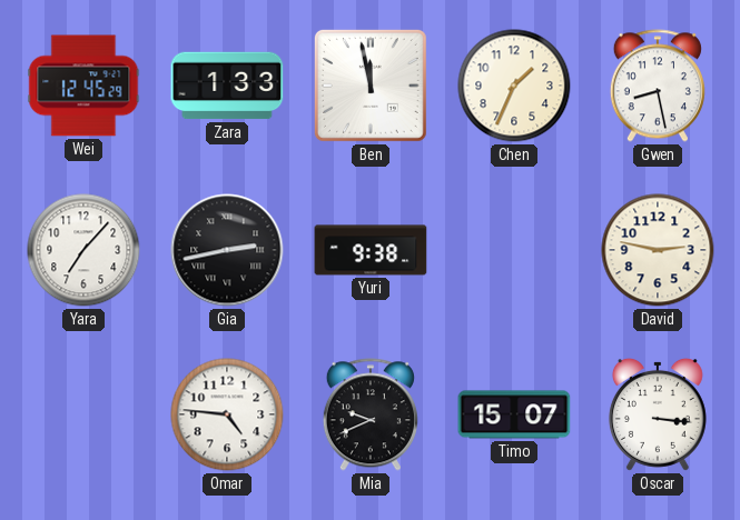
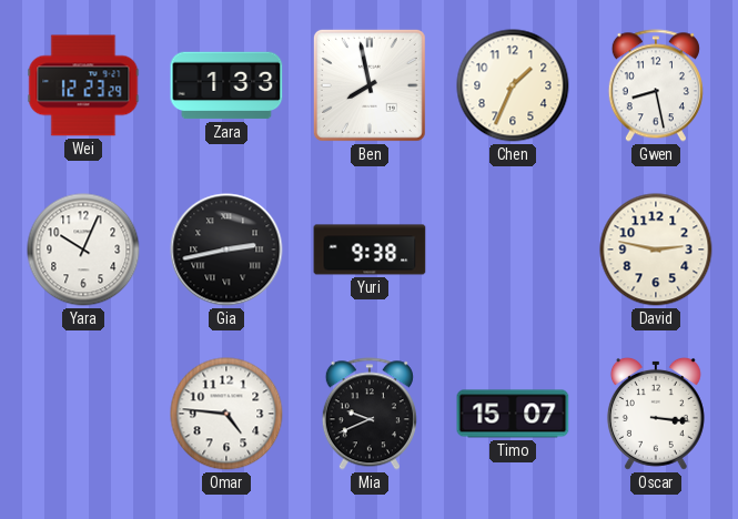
Wei: 12:45 -> 12:23
Ben: 11:58 -> 7:58
Yara: 7:07 -> 10:04
